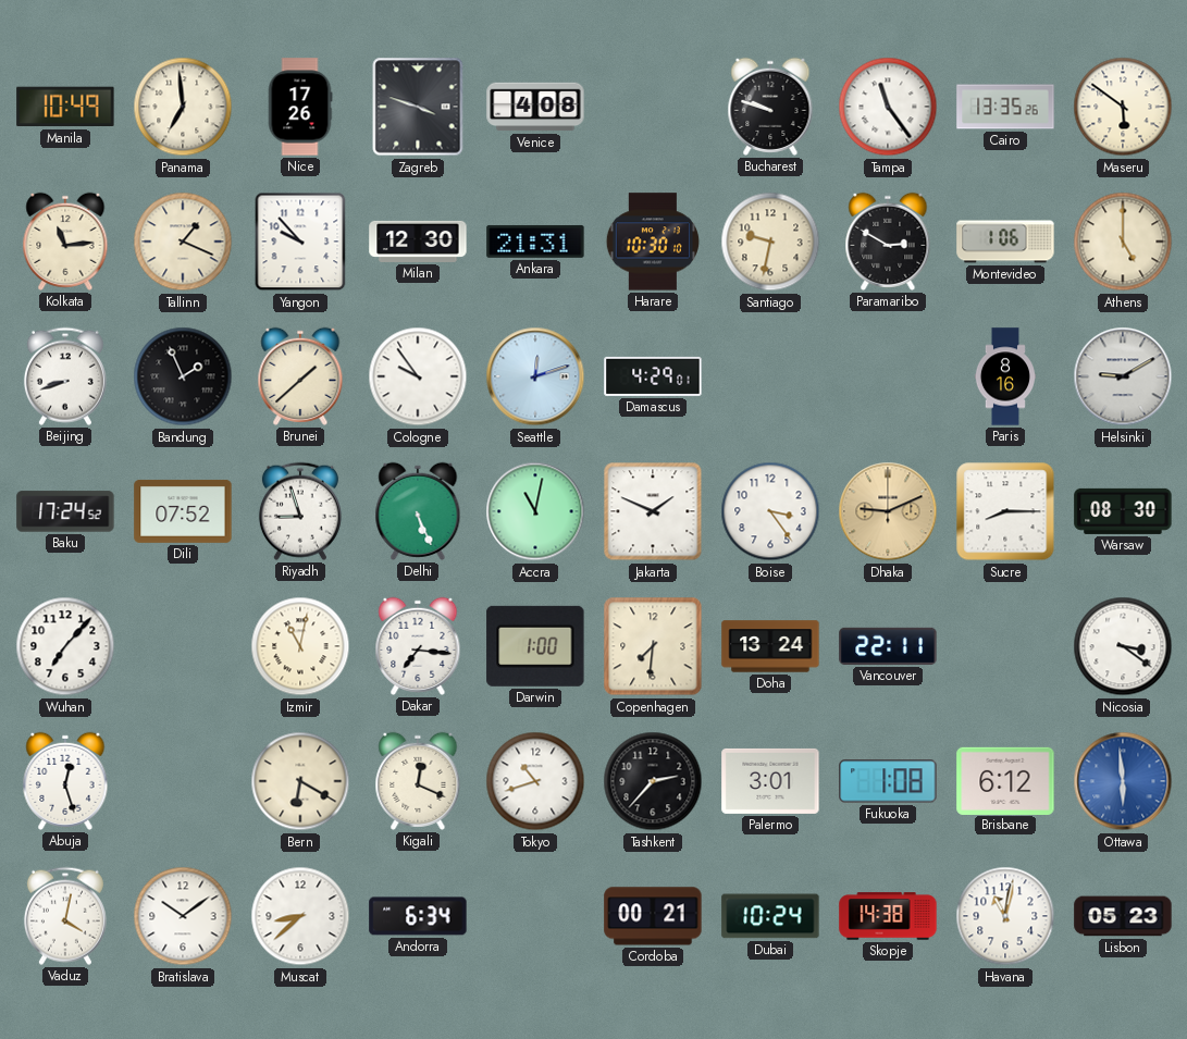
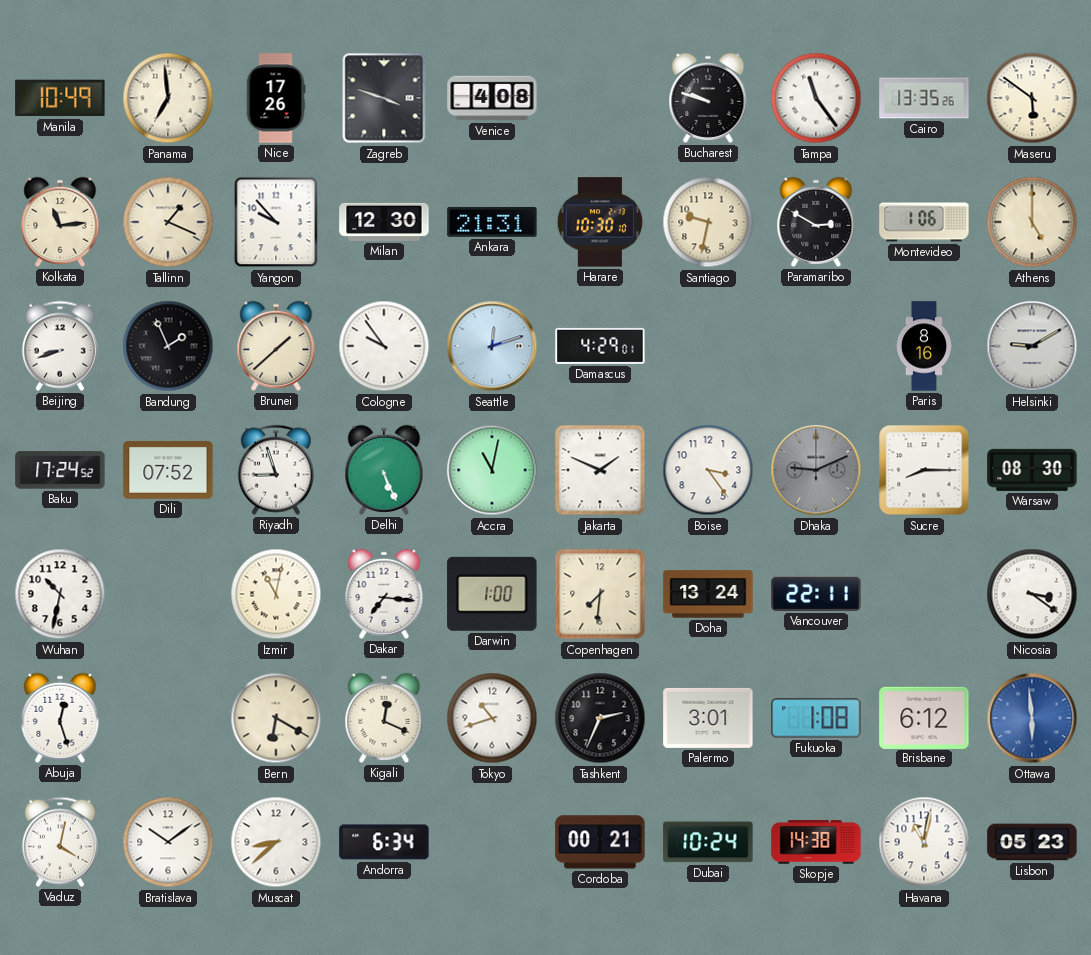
Dhaka dial: champagne -> grey
Wuhan: 7:07 -> 10:32
Tashkent: 2:37 -> 2:34
